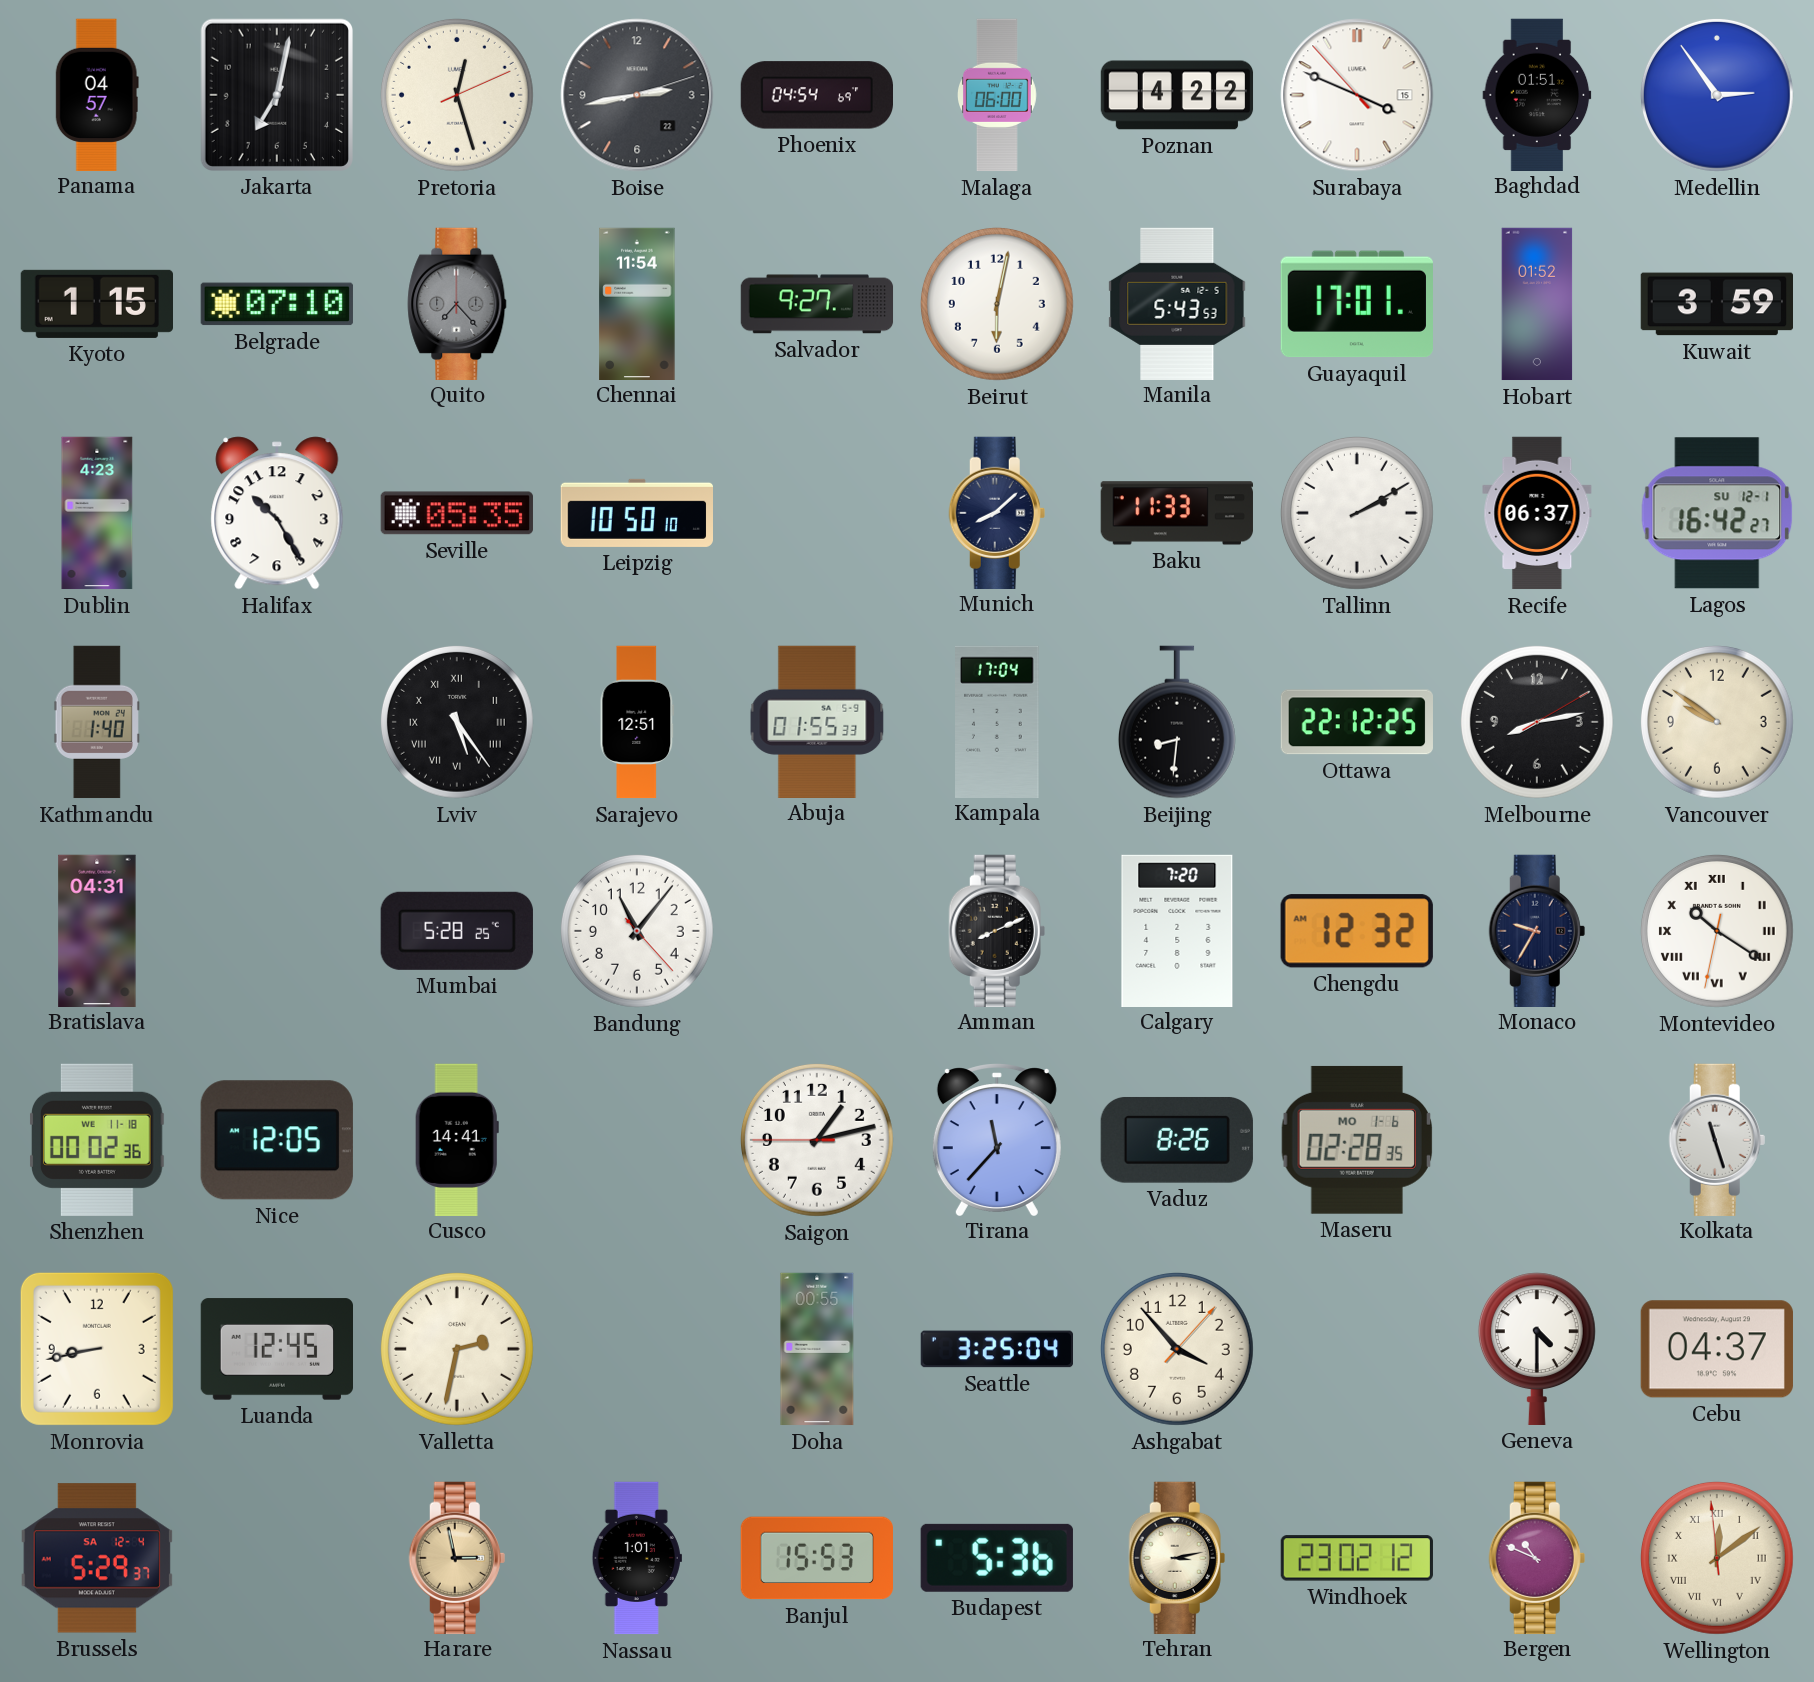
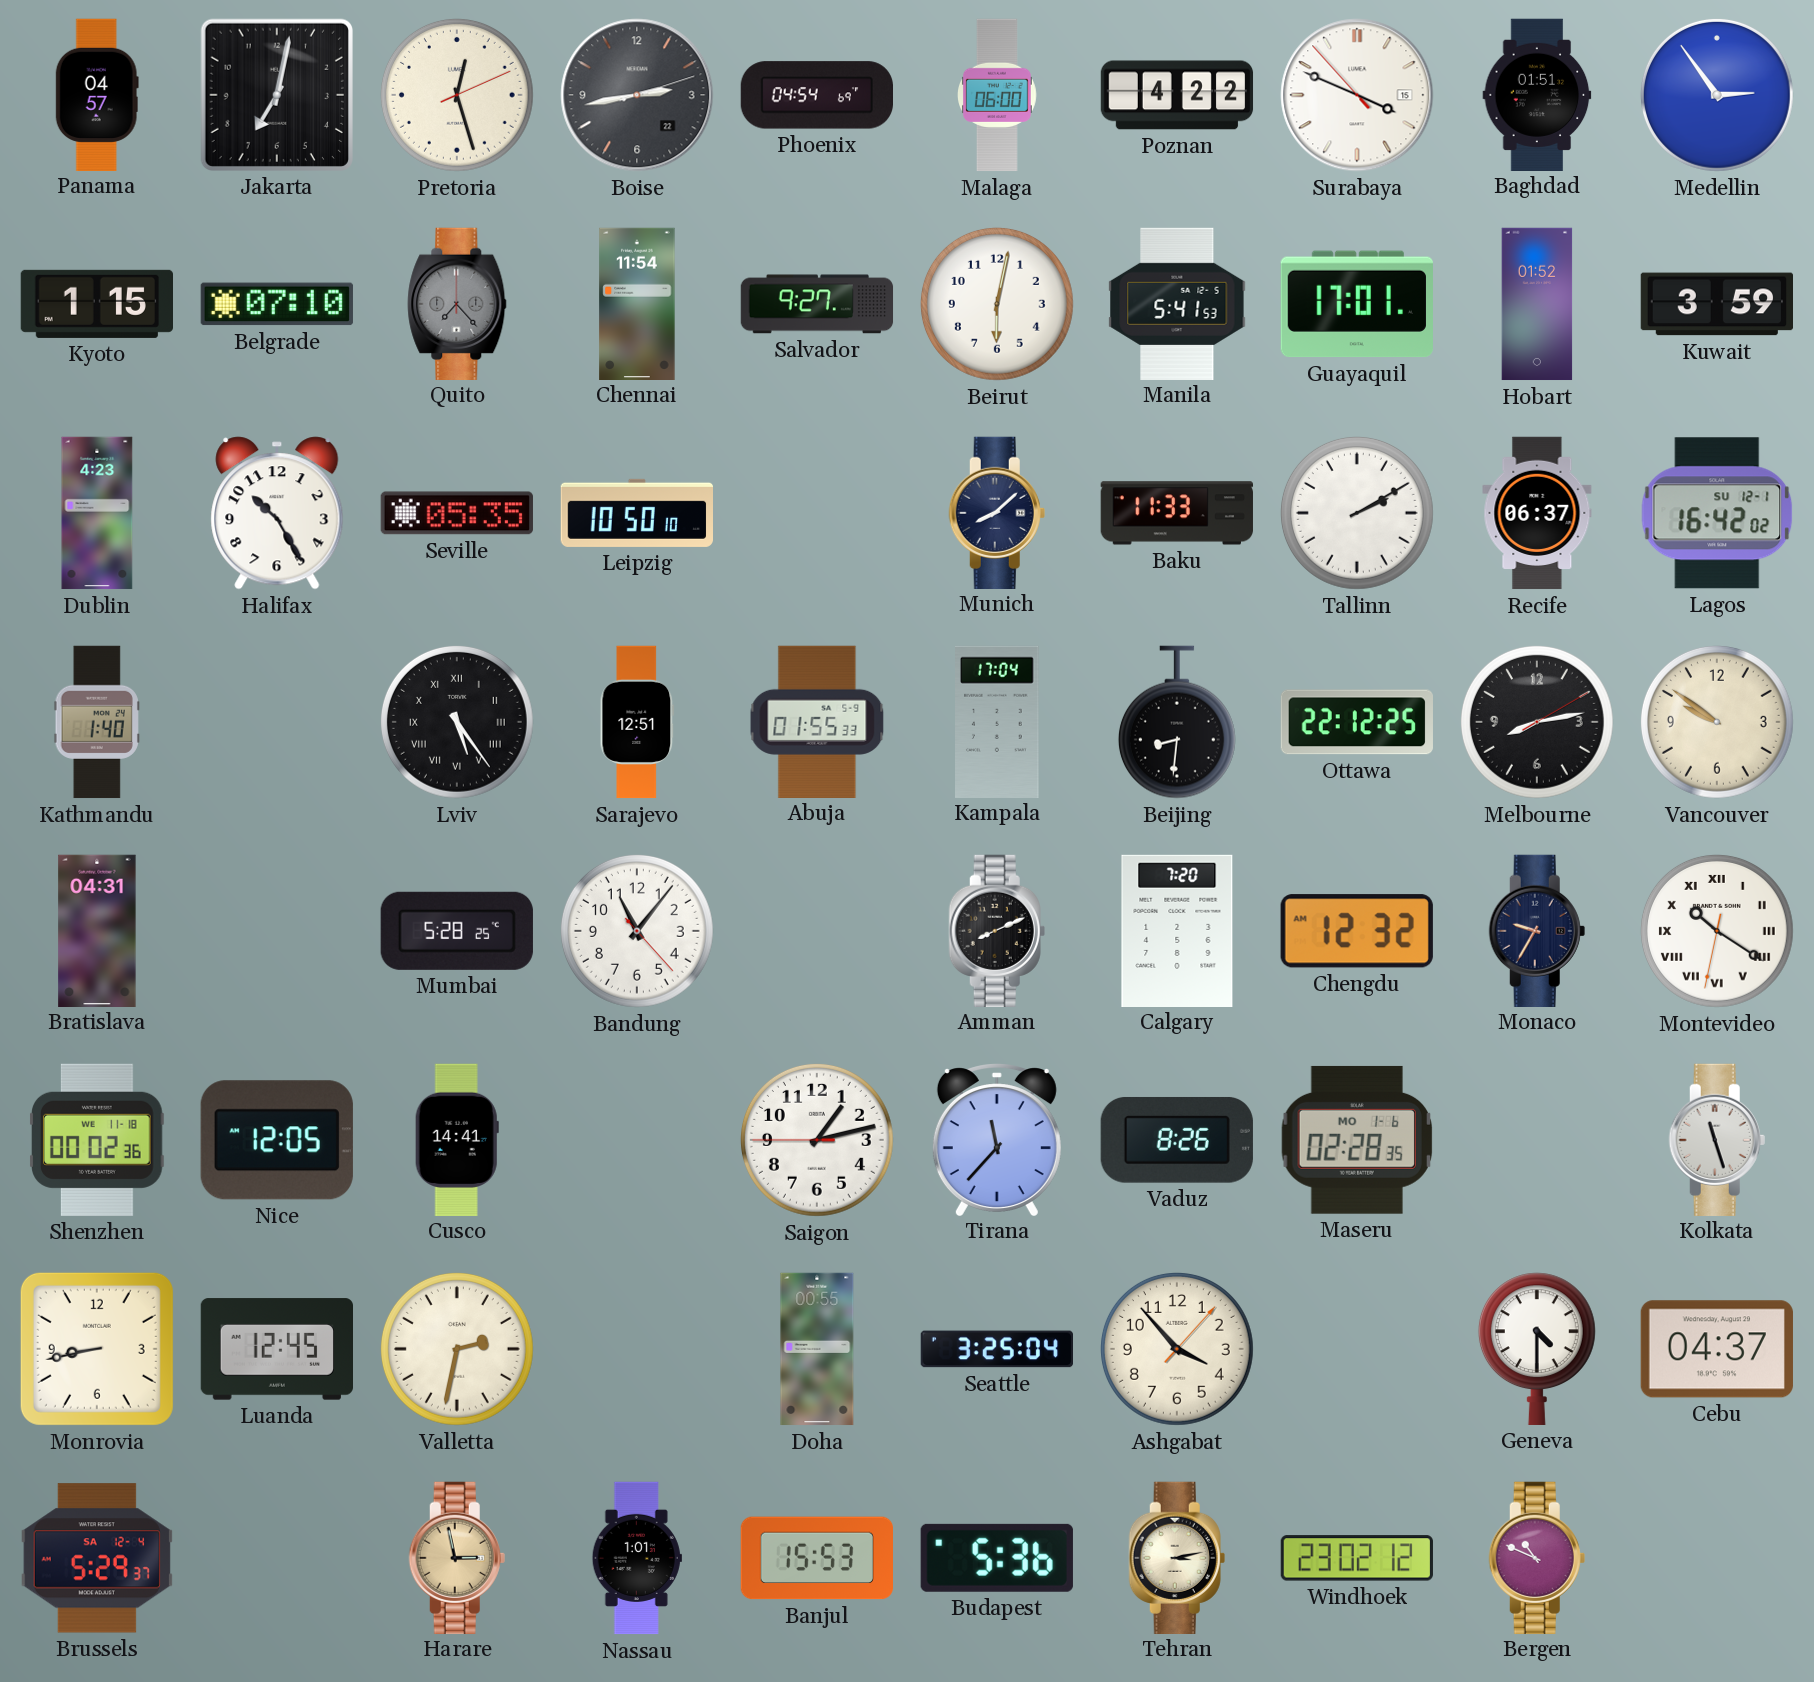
Manila: 5:43 -> 5:41
Lagos: 16:42:27 -> 16:42:02
Wellington: 12:08 -> none
